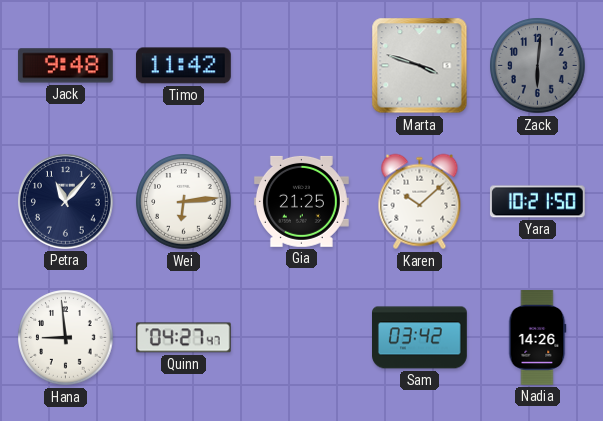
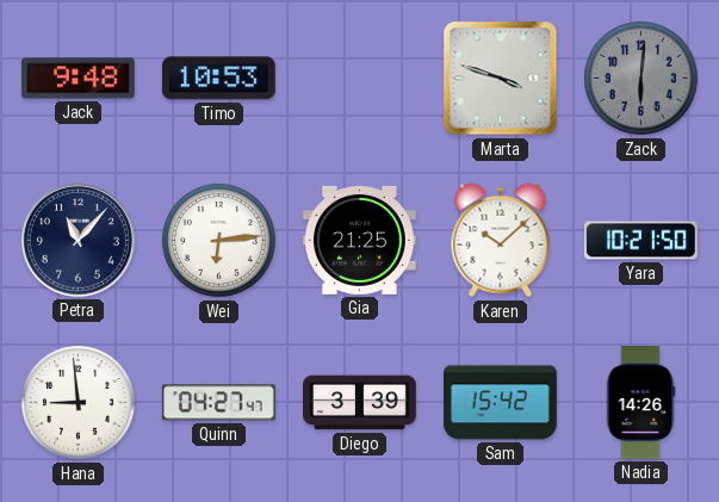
Timo: 11:42 -> 10:53
Diego: none -> 3:39
Sam: 03:42 -> 15:42
